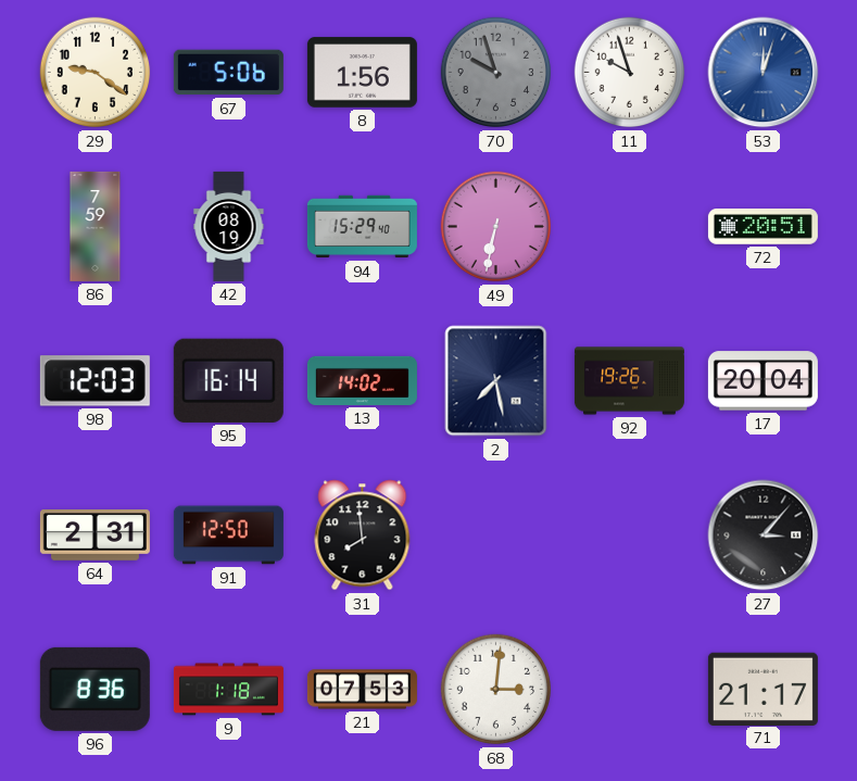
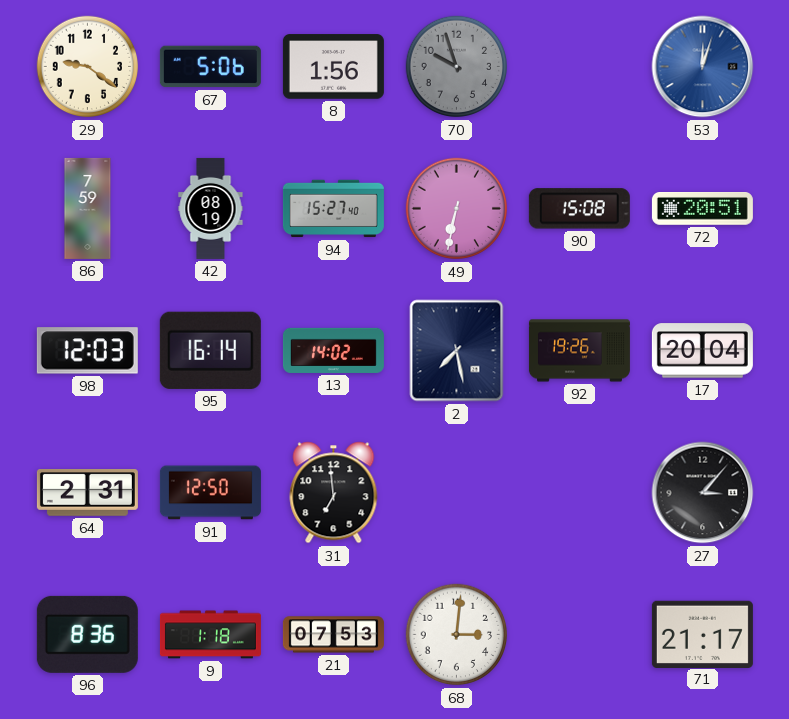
11: 9:57 -> none
94: 15:29 -> 15:27
90: none -> 15:08
31: 7:59 -> 6:59
